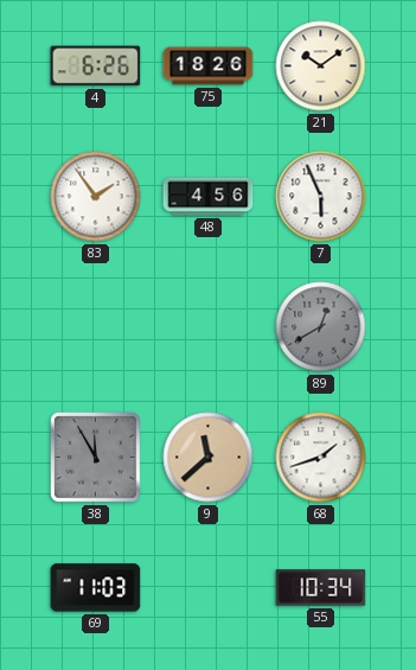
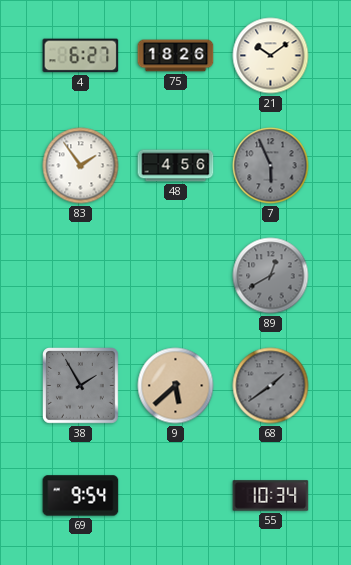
4: 6:26 -> 6:27
7 dial: white -> grey
38: 11:55 -> 1:55
9: 11:38 -> 5:38
68: 1:42 -> 1:39
68 dial: white -> grey
69: 11:03 -> 9:54
